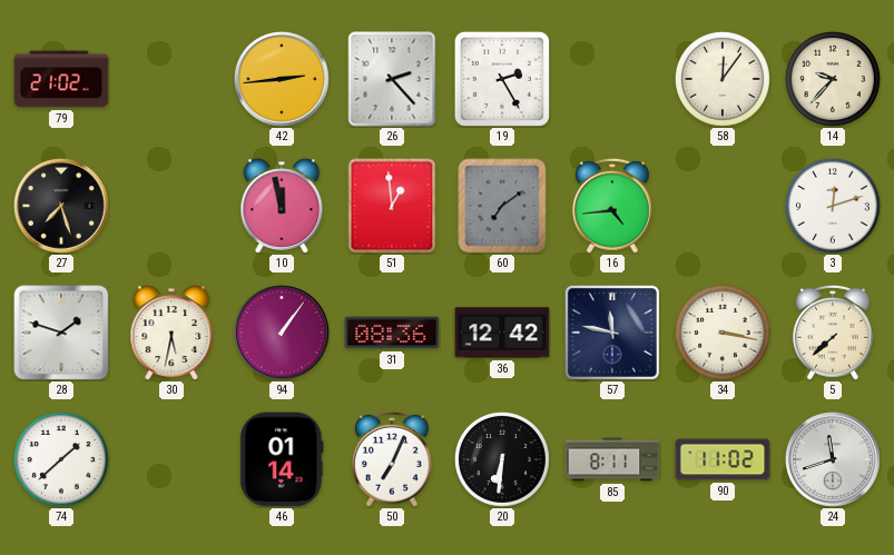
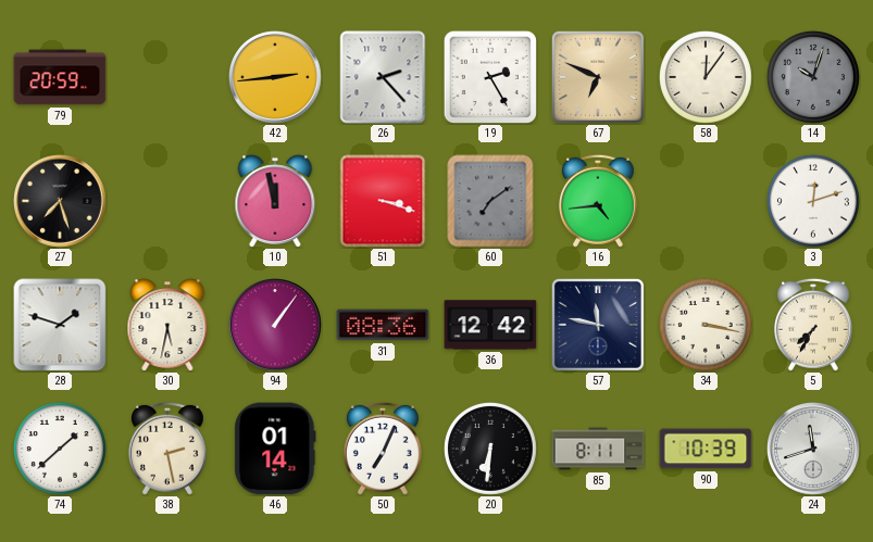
79: 21:02 -> 20:59
67: none -> 6:49
14: 9:37 -> 10:03
14 dial: cream -> grey
51: 12:59 -> 3:18
5: 7:38 -> 7:35
38: none -> 2:28
90: 11:02 -> 10:39
